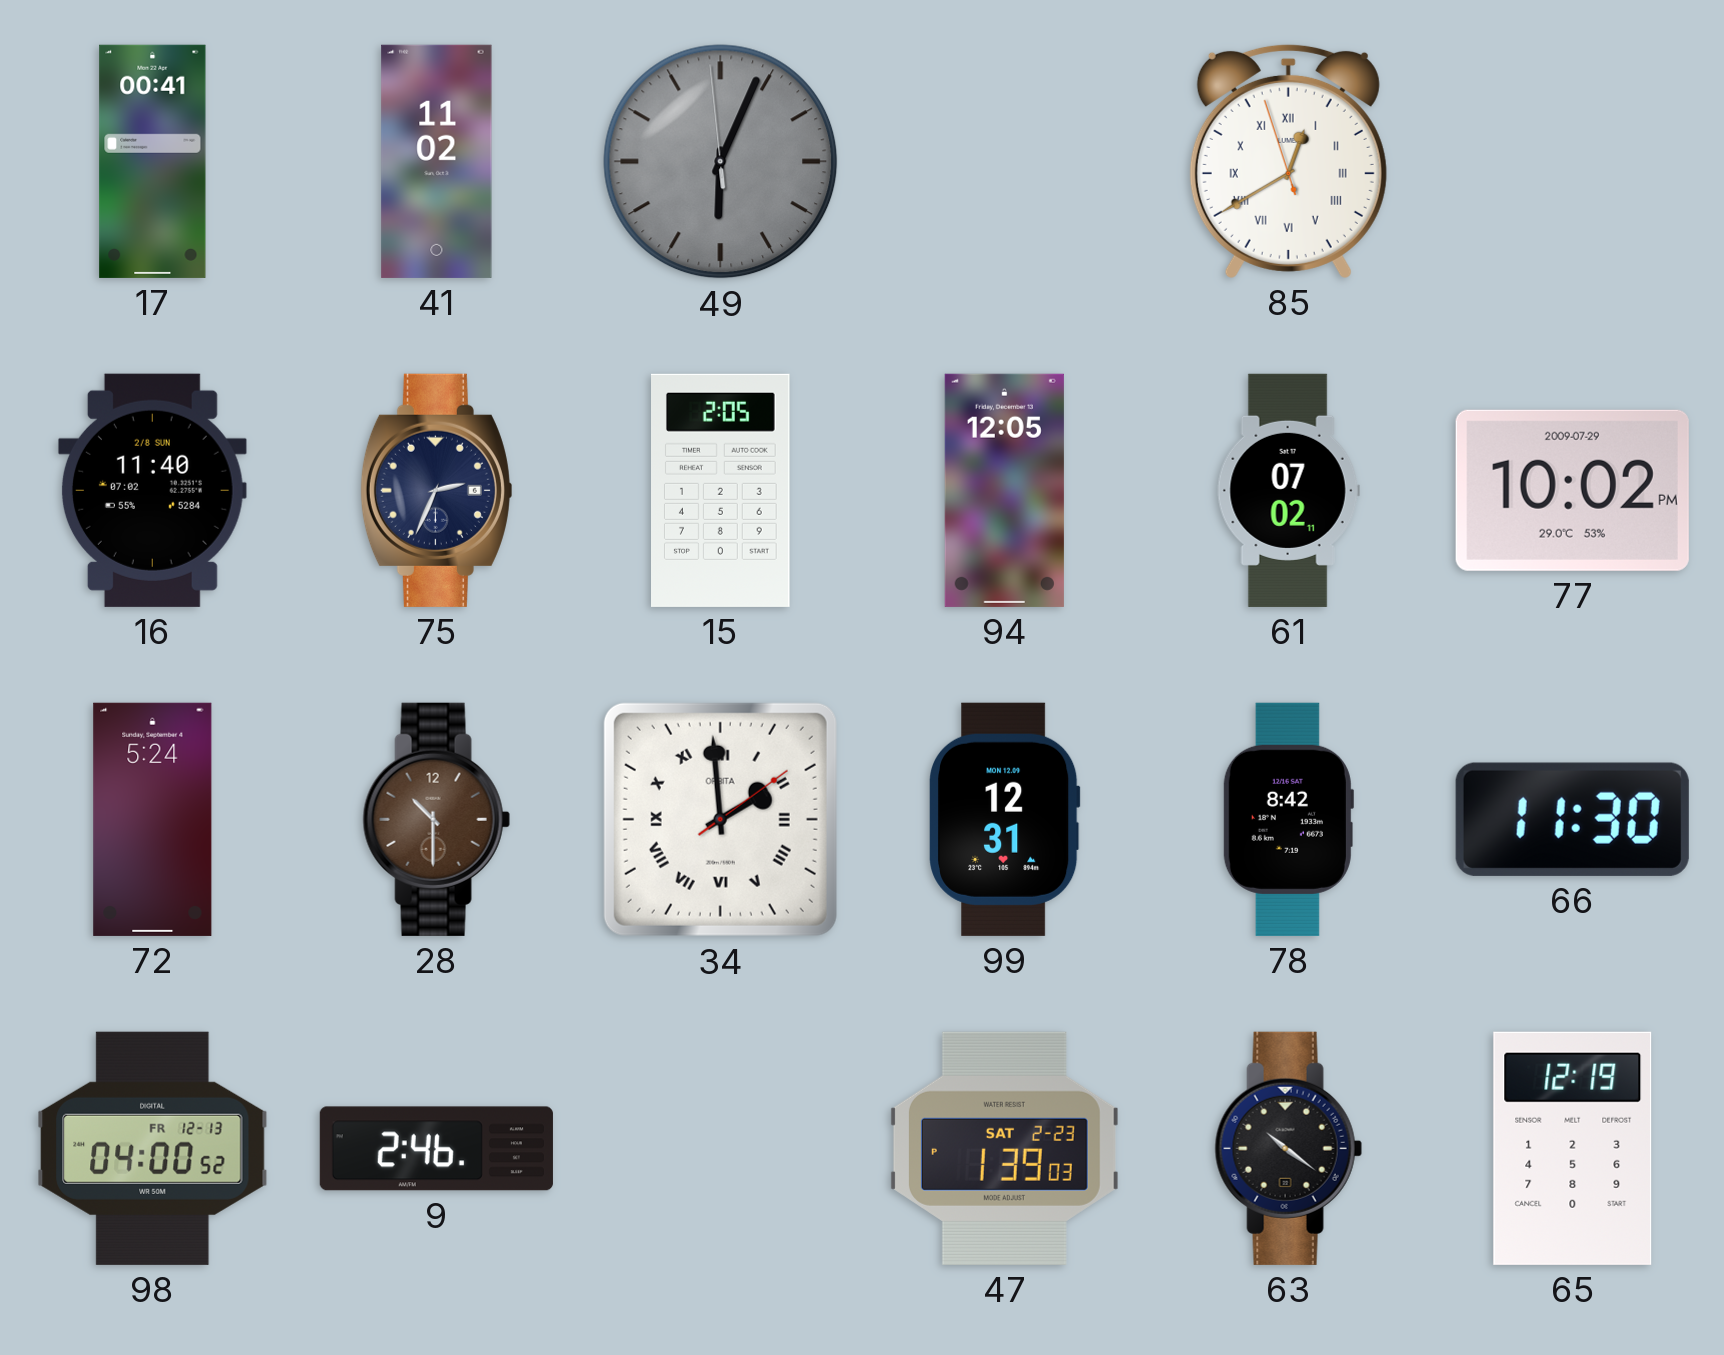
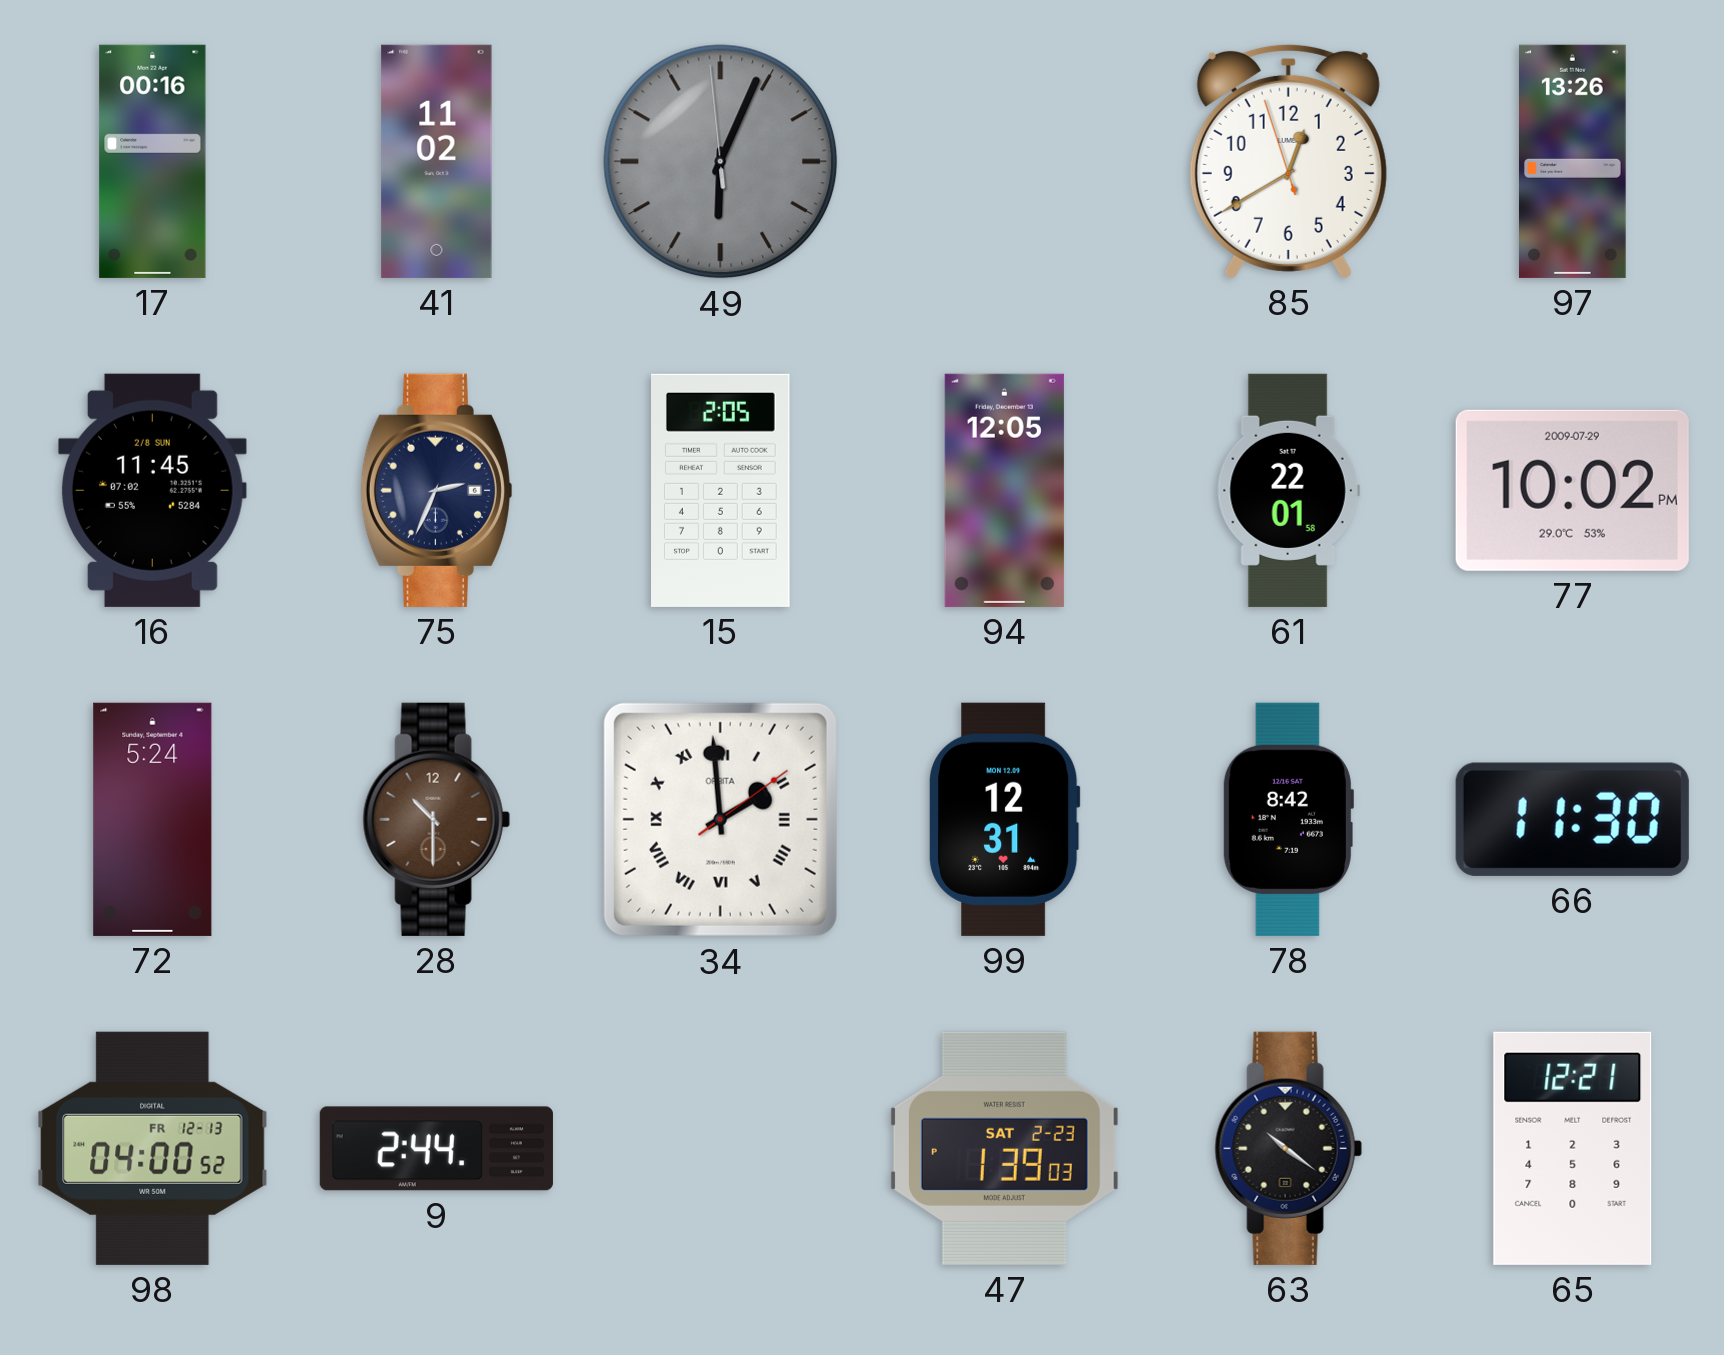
17: 00:41 -> 00:16
85 numerals: Roman -> Arabic
97: none -> 13:26
16: 11:40 -> 11:45
61: 07:02 -> 22:01
9: 2:46 -> 2:44
65: 12:19 -> 12:21
